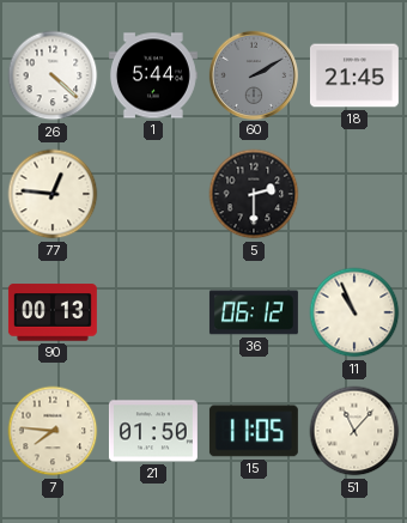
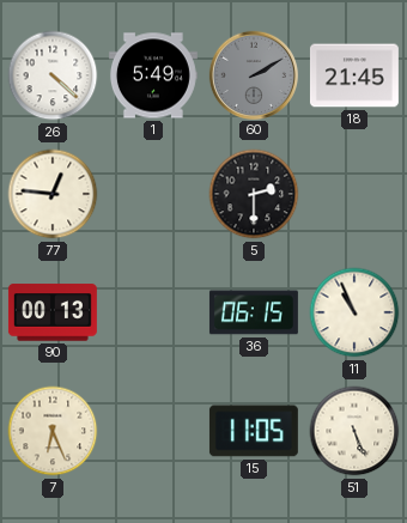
1: 5:44 -> 5:49
36: 06:12 -> 06:15
7: 7:46 -> 6:26
21: 01:50 -> none
51: 11:07 -> 5:26
